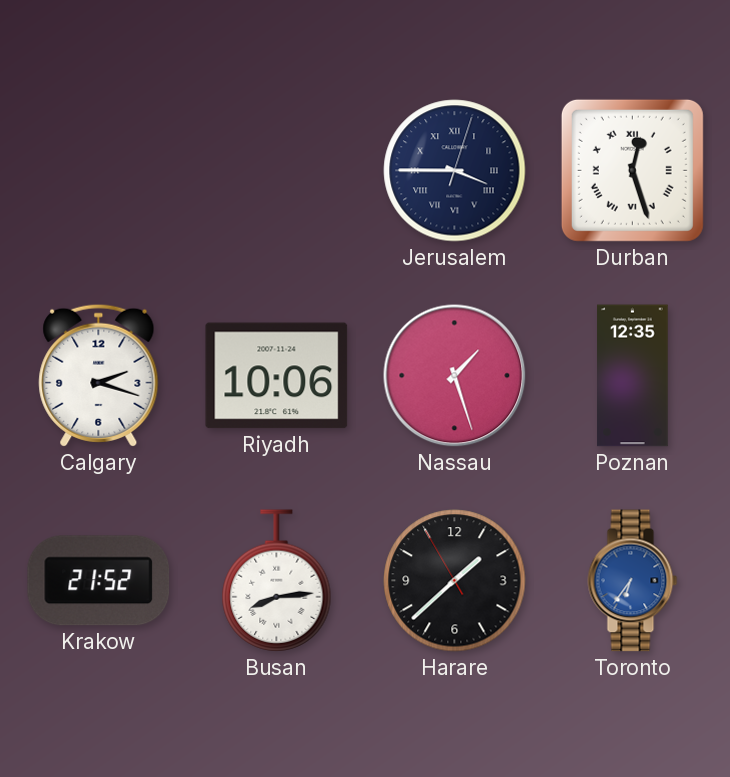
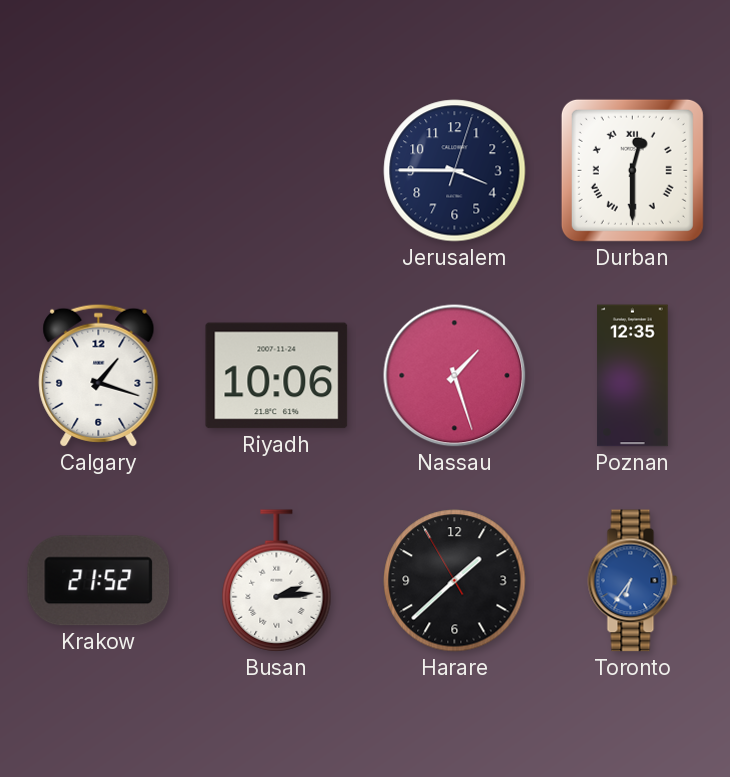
Jerusalem numerals: Roman -> Arabic
Durban: 12:27 -> 12:30
Calgary: 2:18 -> 1:18
Busan: 8:14 -> 2:14
